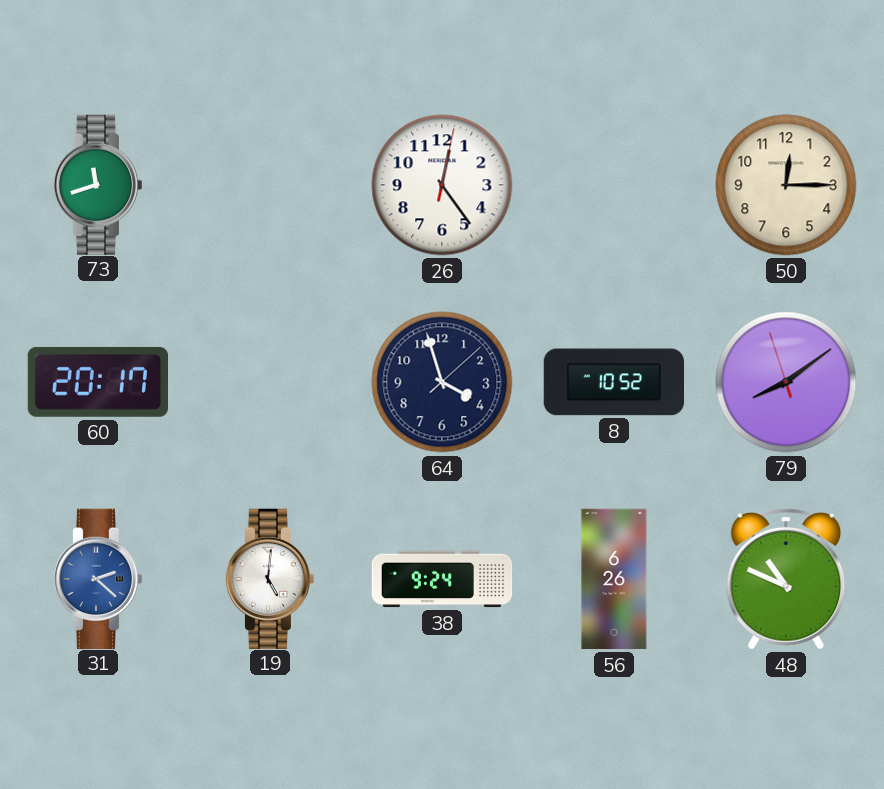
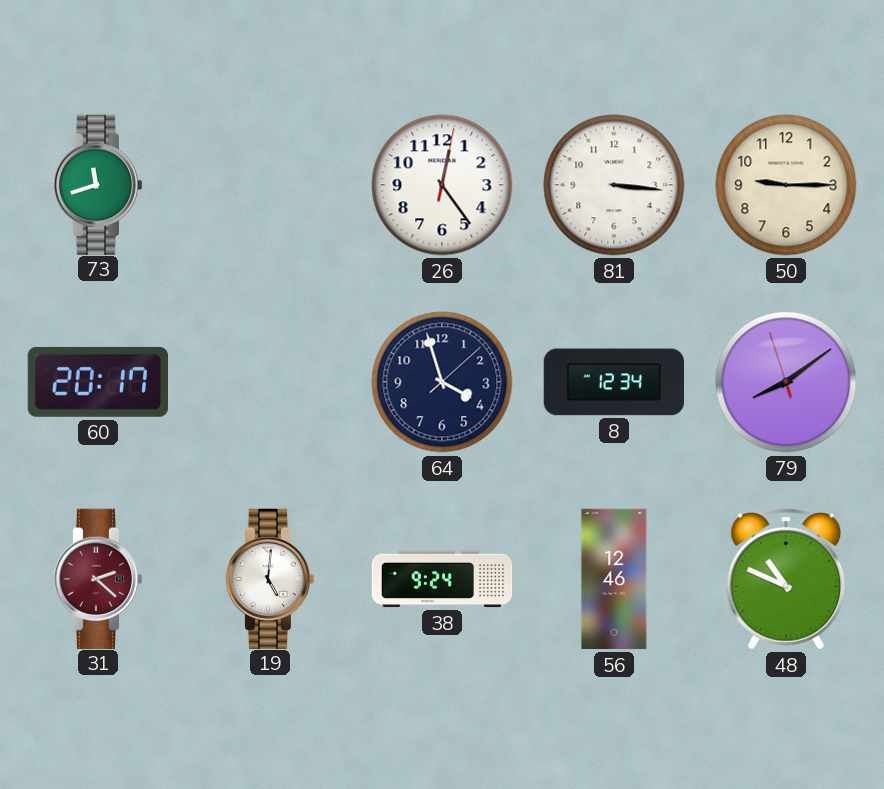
81: none -> 3:16
50: 12:15 -> 9:15
8: 10:52 -> 12:34
31 dial: blue -> burgundy
56: 6:26 -> 12:46
